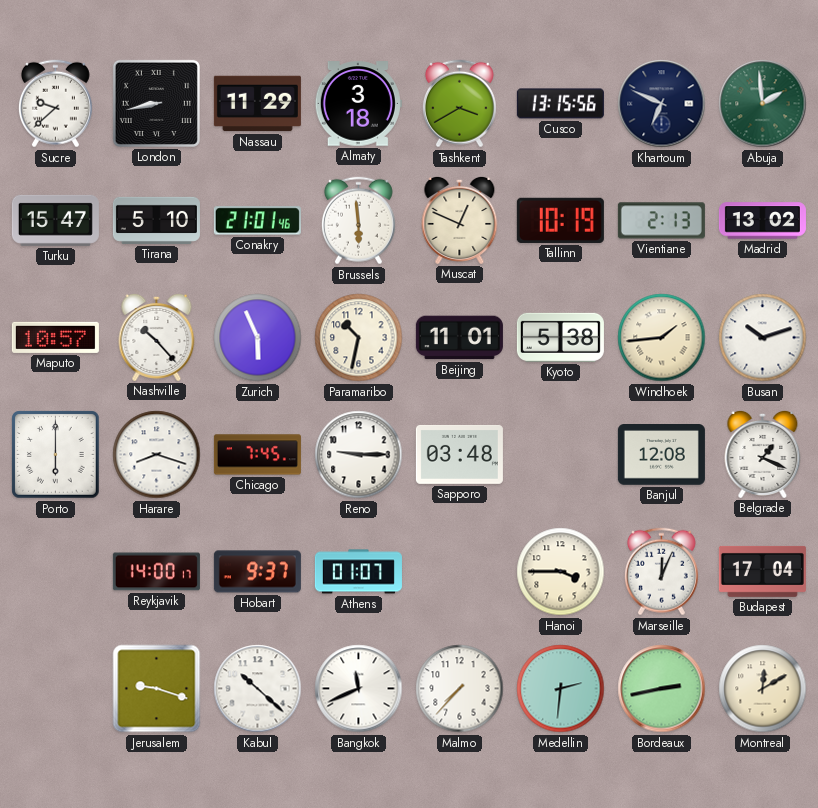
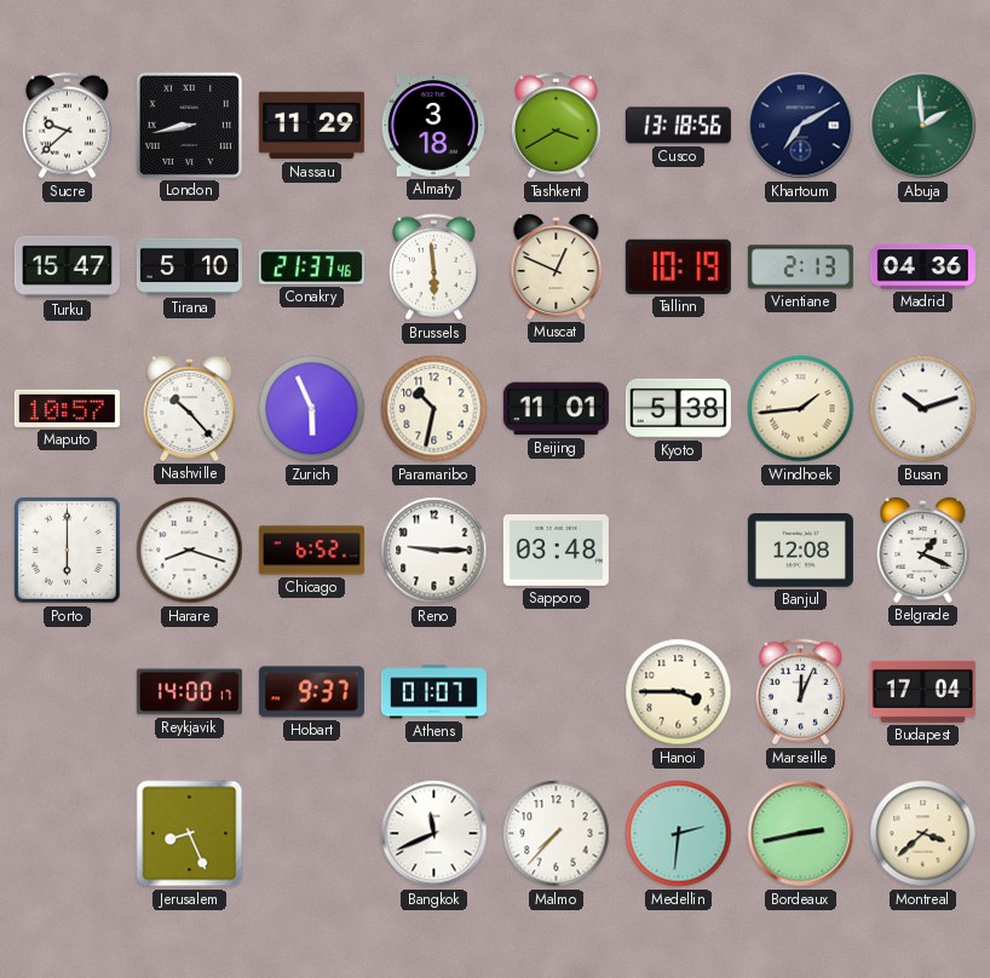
Cusco: 13:15 -> 13:18
Khartoum: 6:49 -> 7:10
Conakry: 21:01 -> 21:37
Madrid: 13:02 -> 04:36
Chicago: 7:45 -> 6:52
Jerusalem: 9:18 -> 8:26
Kabul: 10:22 -> none
Montreal: 12:10 -> 3:38
